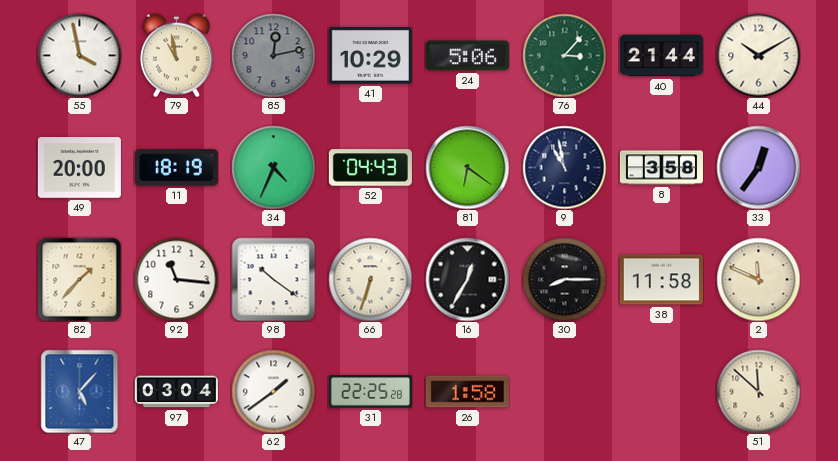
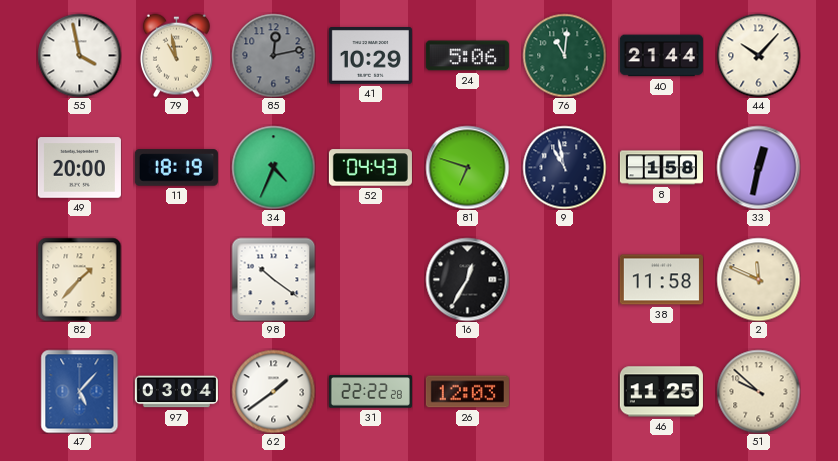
76: 3:07 -> 11:01
44: 10:10 -> 10:07
81: 6:21 -> 6:48
8: 3:58 -> 1:58
33: 12:36 -> 12:32
92: 11:16 -> none
66: 6:33 -> none
30: 8:15 -> none
31: 22:25 -> 22:22
26: 1:58 -> 12:03
46: none -> 11:25
51: 11:52 -> 9:52
